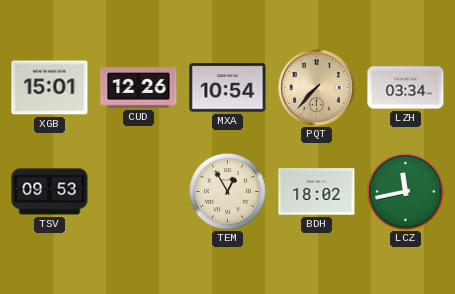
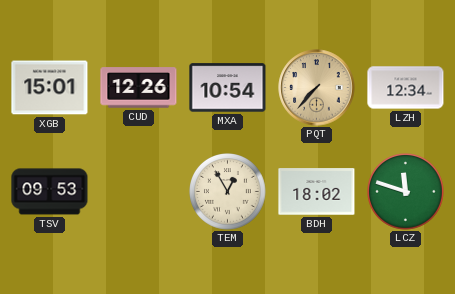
LZH: 03:34 -> 12:34
LCZ: 11:43 -> 11:48
